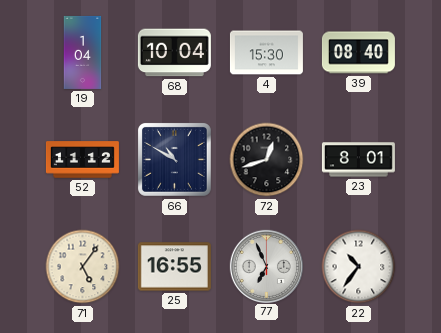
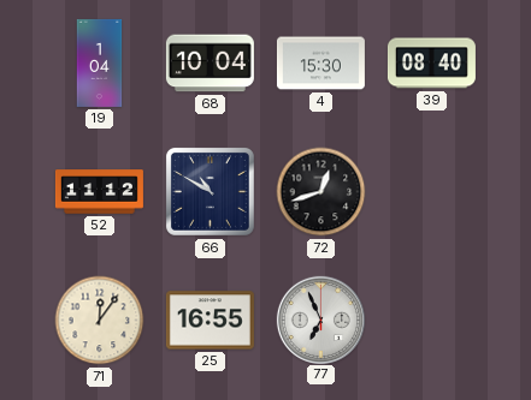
23: 8:01 -> none
71: 5:06 -> 12:06
22: 10:36 -> none
